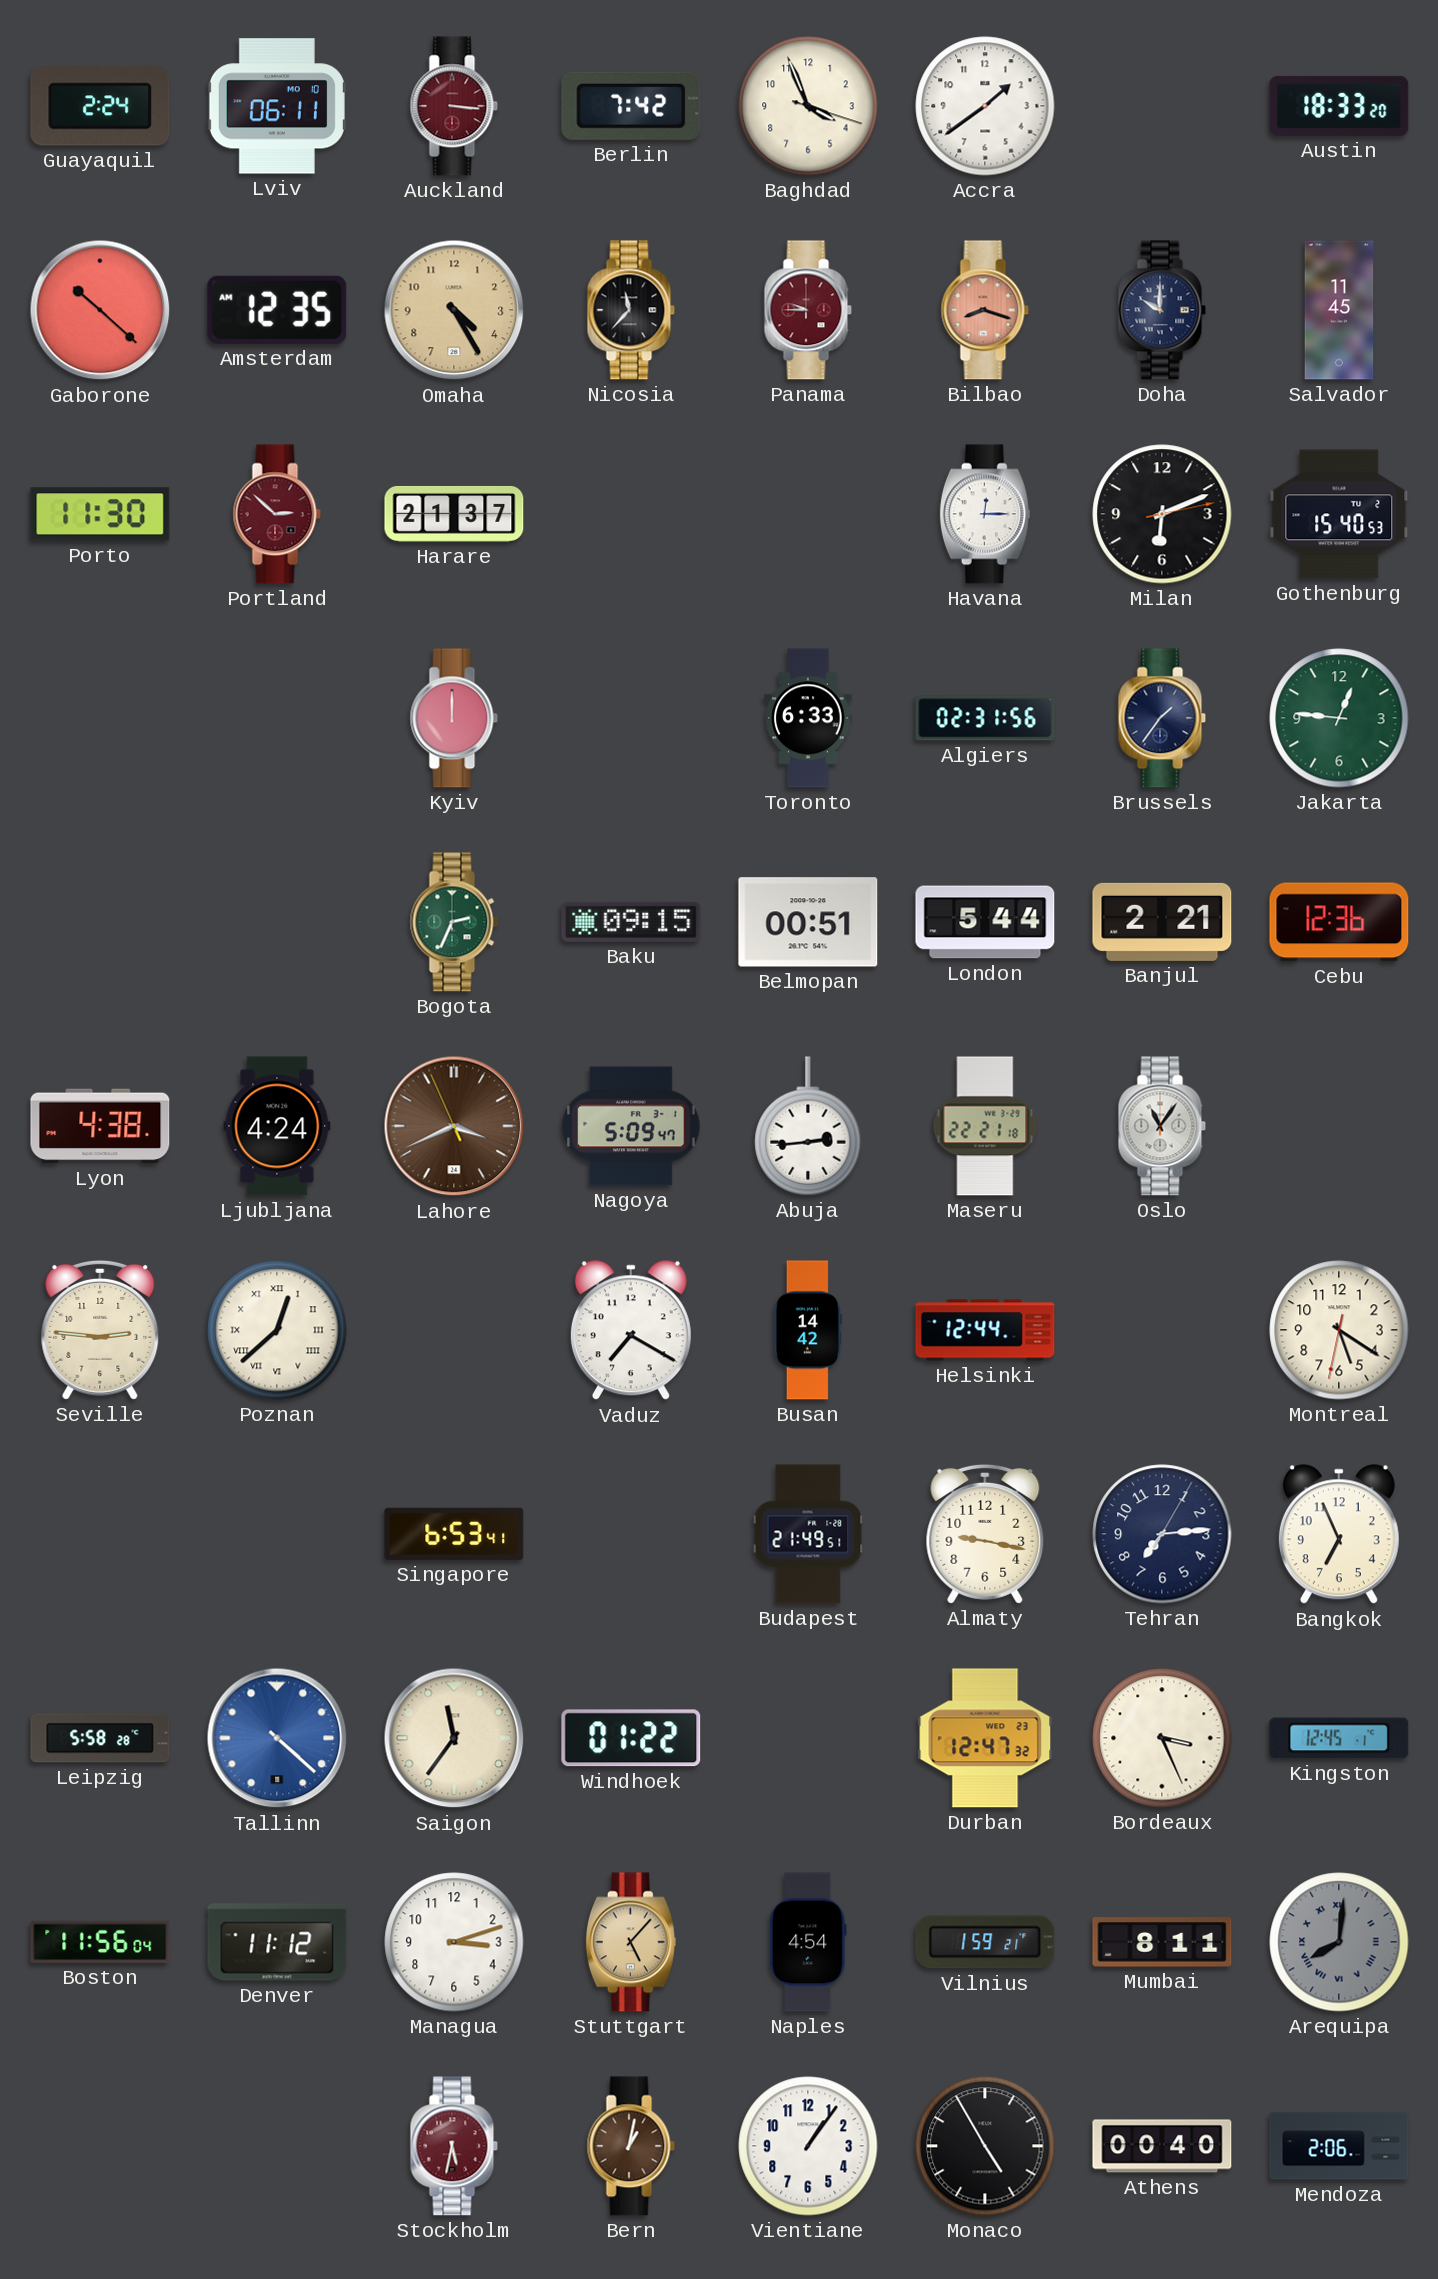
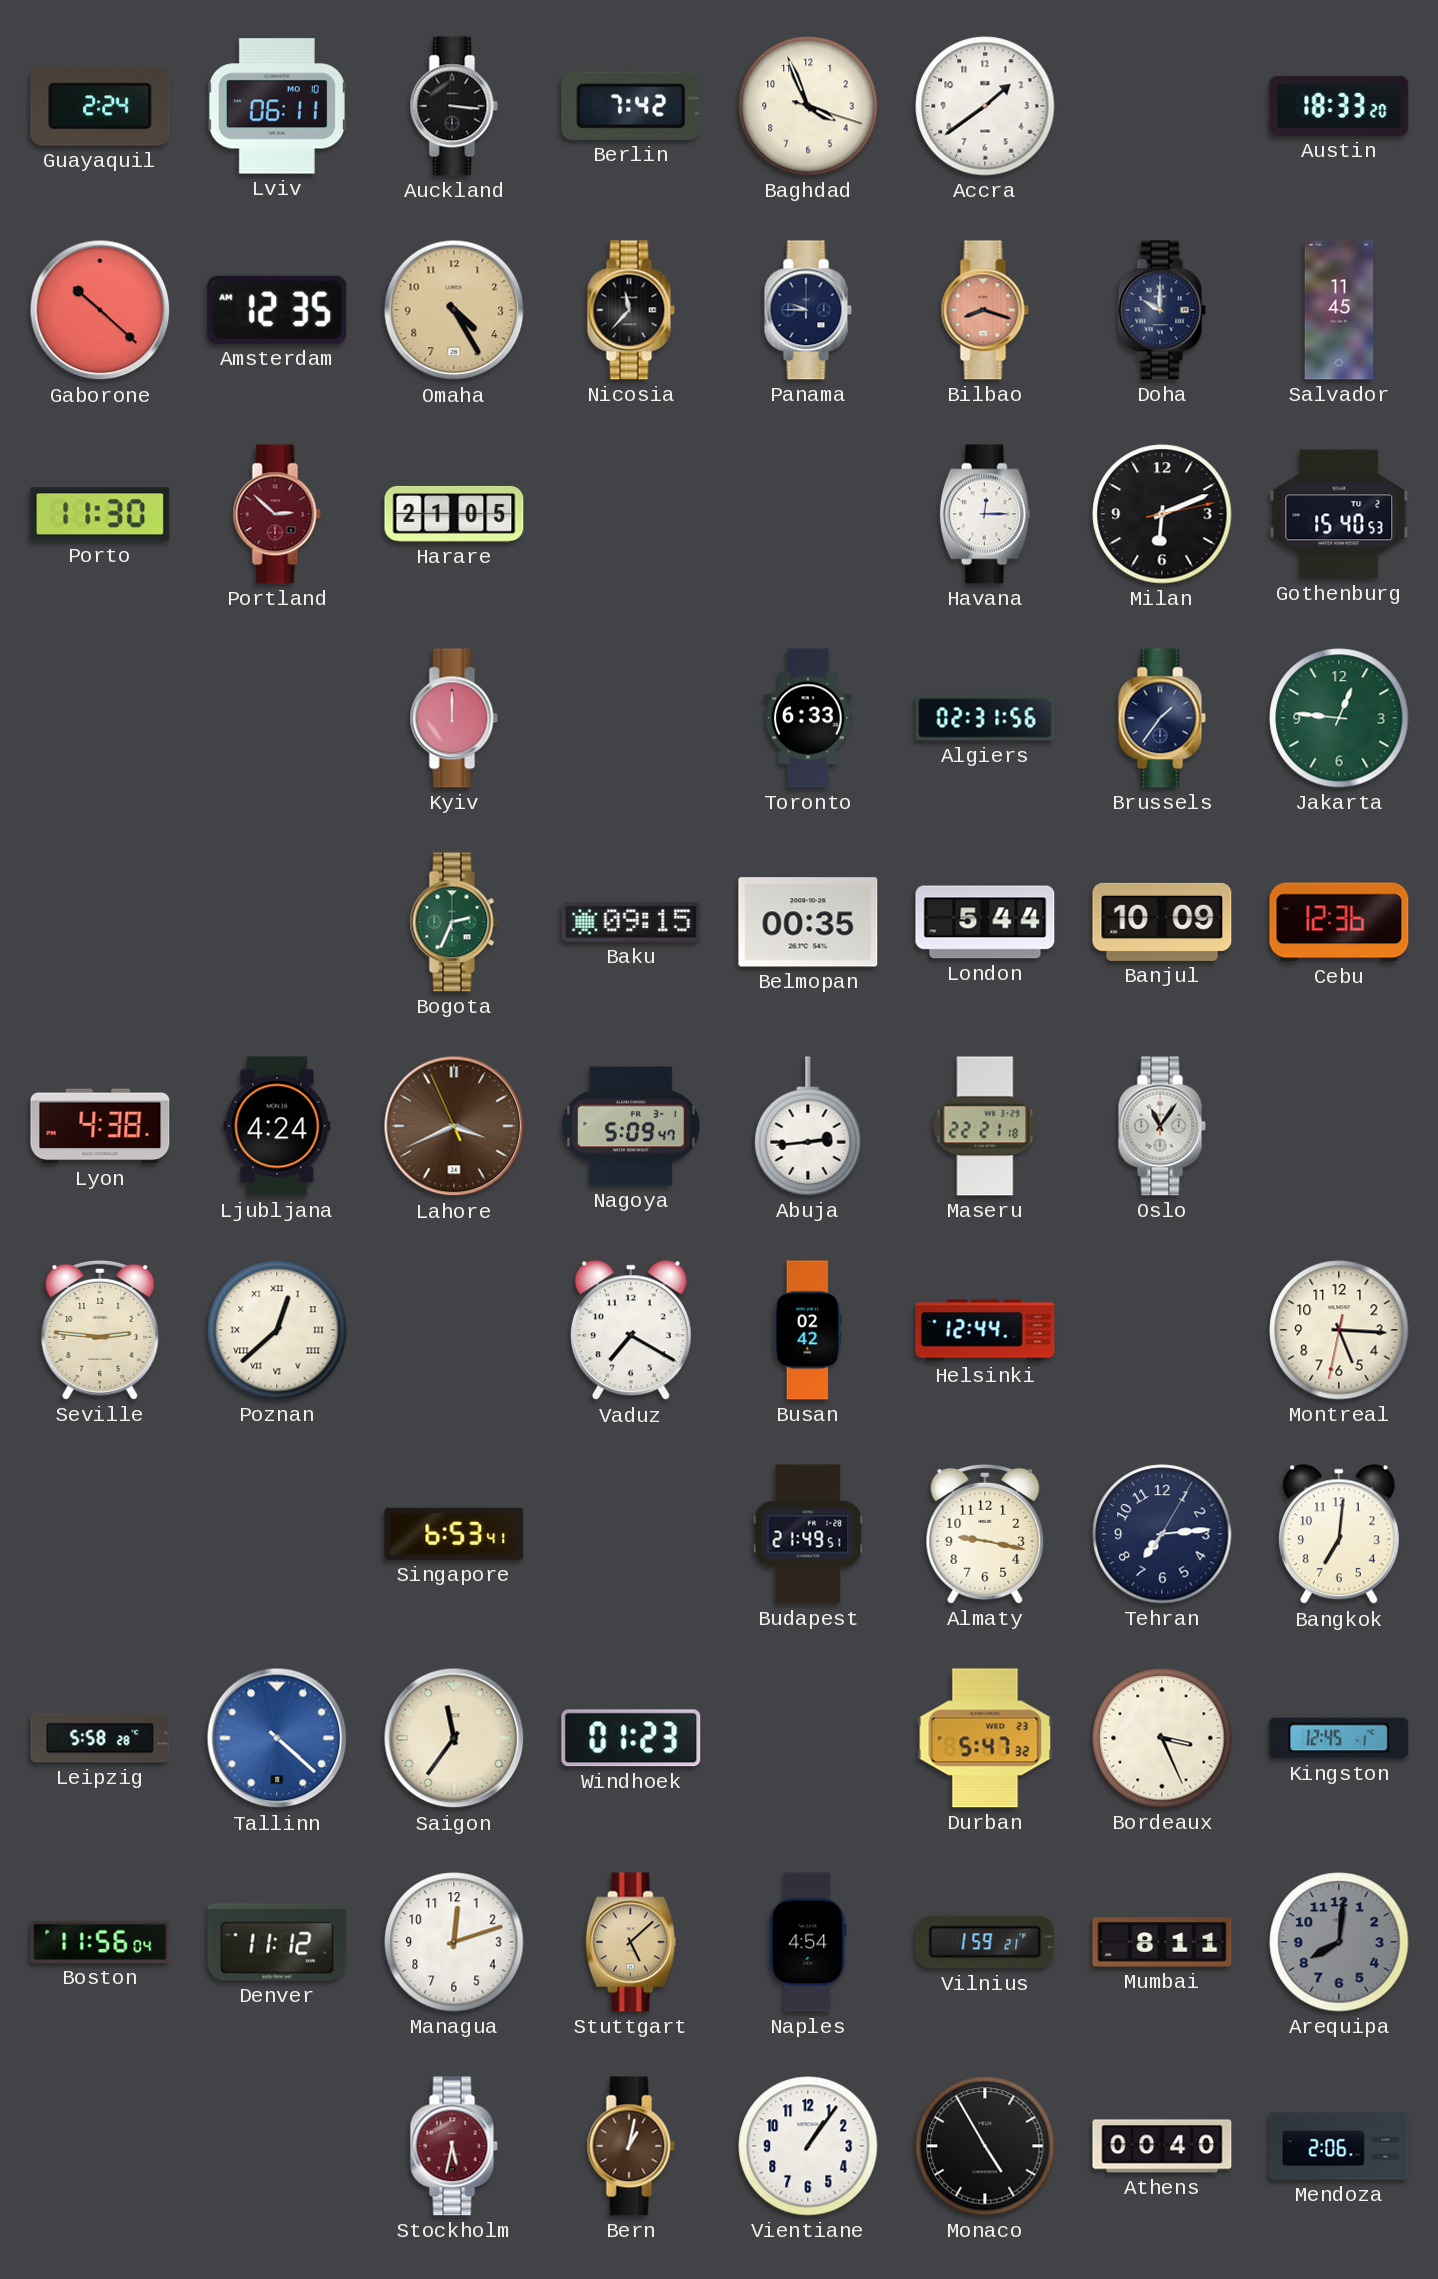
Auckland dial: burgundy -> black
Panama dial: burgundy -> navy
Harare: 21:37 -> 21:05
Belmopan: 00:51 -> 00:35
Banjul: 2:21 -> 10:09
Busan: 14:42 -> 02:42
Montreal: 5:20 -> 5:15
Bangkok: 6:56 -> 7:01
Windhoek: 01:22 -> 01:23
Durban: 12:47 -> 5:47
Managua: 3:12 -> 12:12
Stuttgart: 5:07 -> 5:08
Arequipa numerals: Roman -> Arabic
